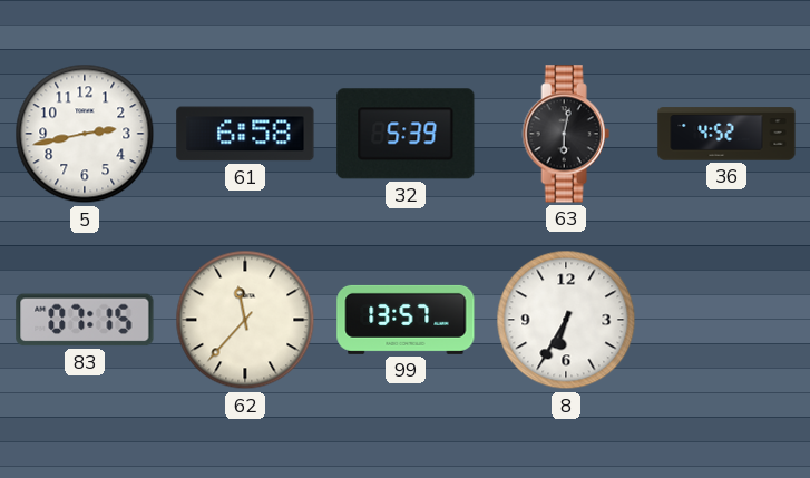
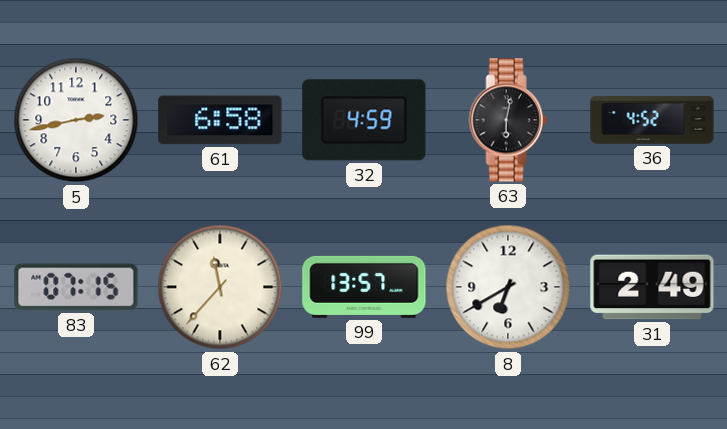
32: 5:39 -> 4:59
8: 6:35 -> 6:40
31: none -> 2:49
